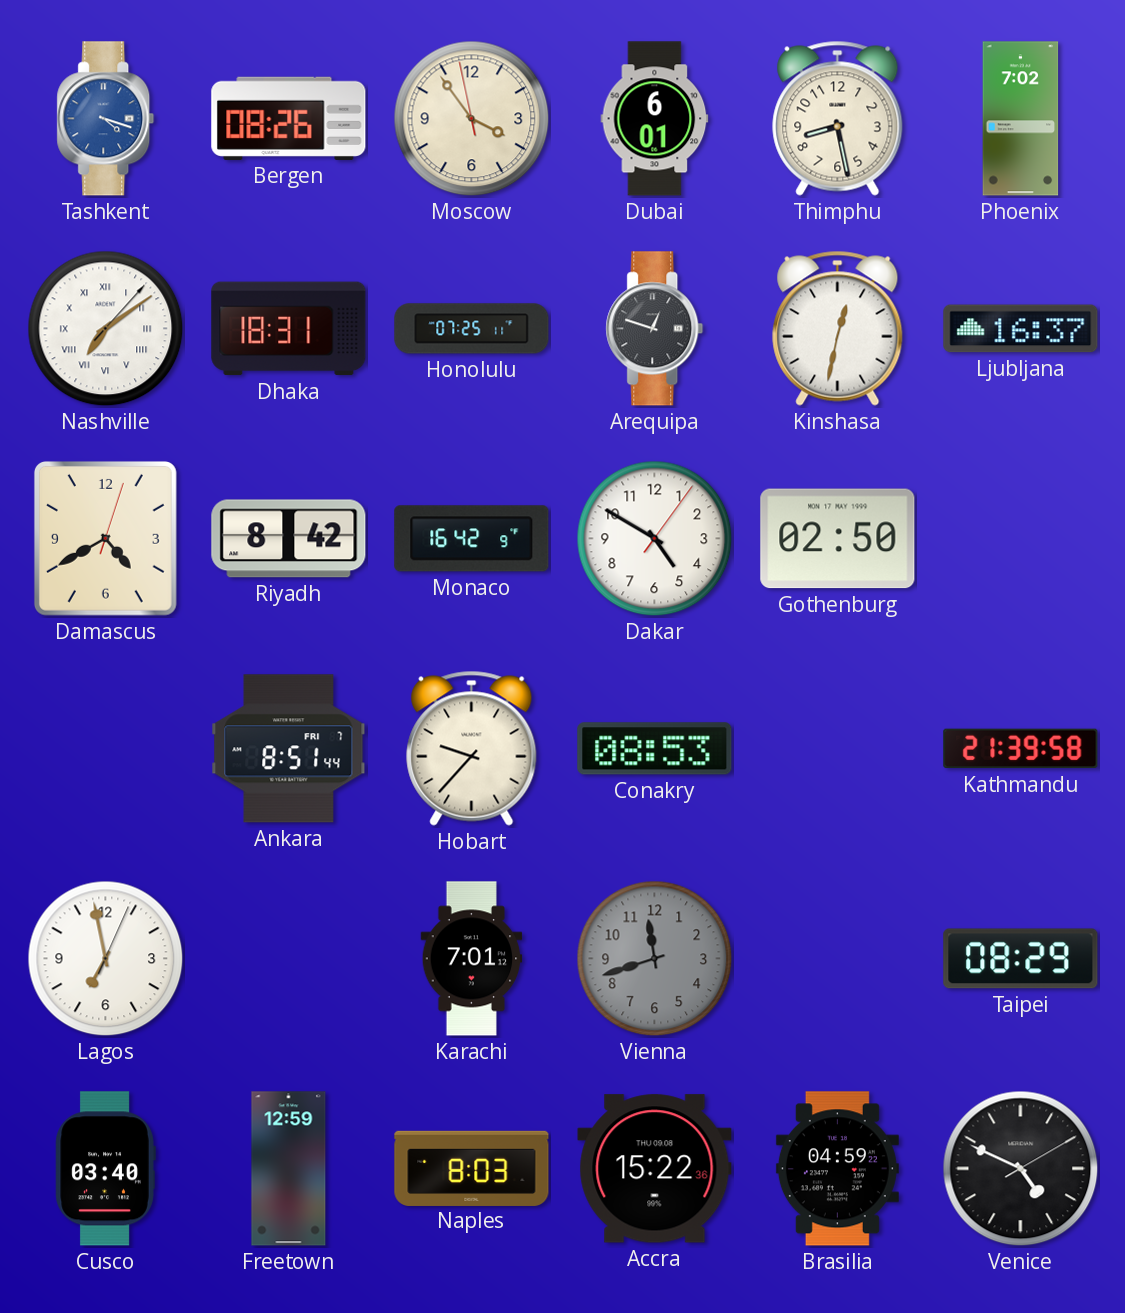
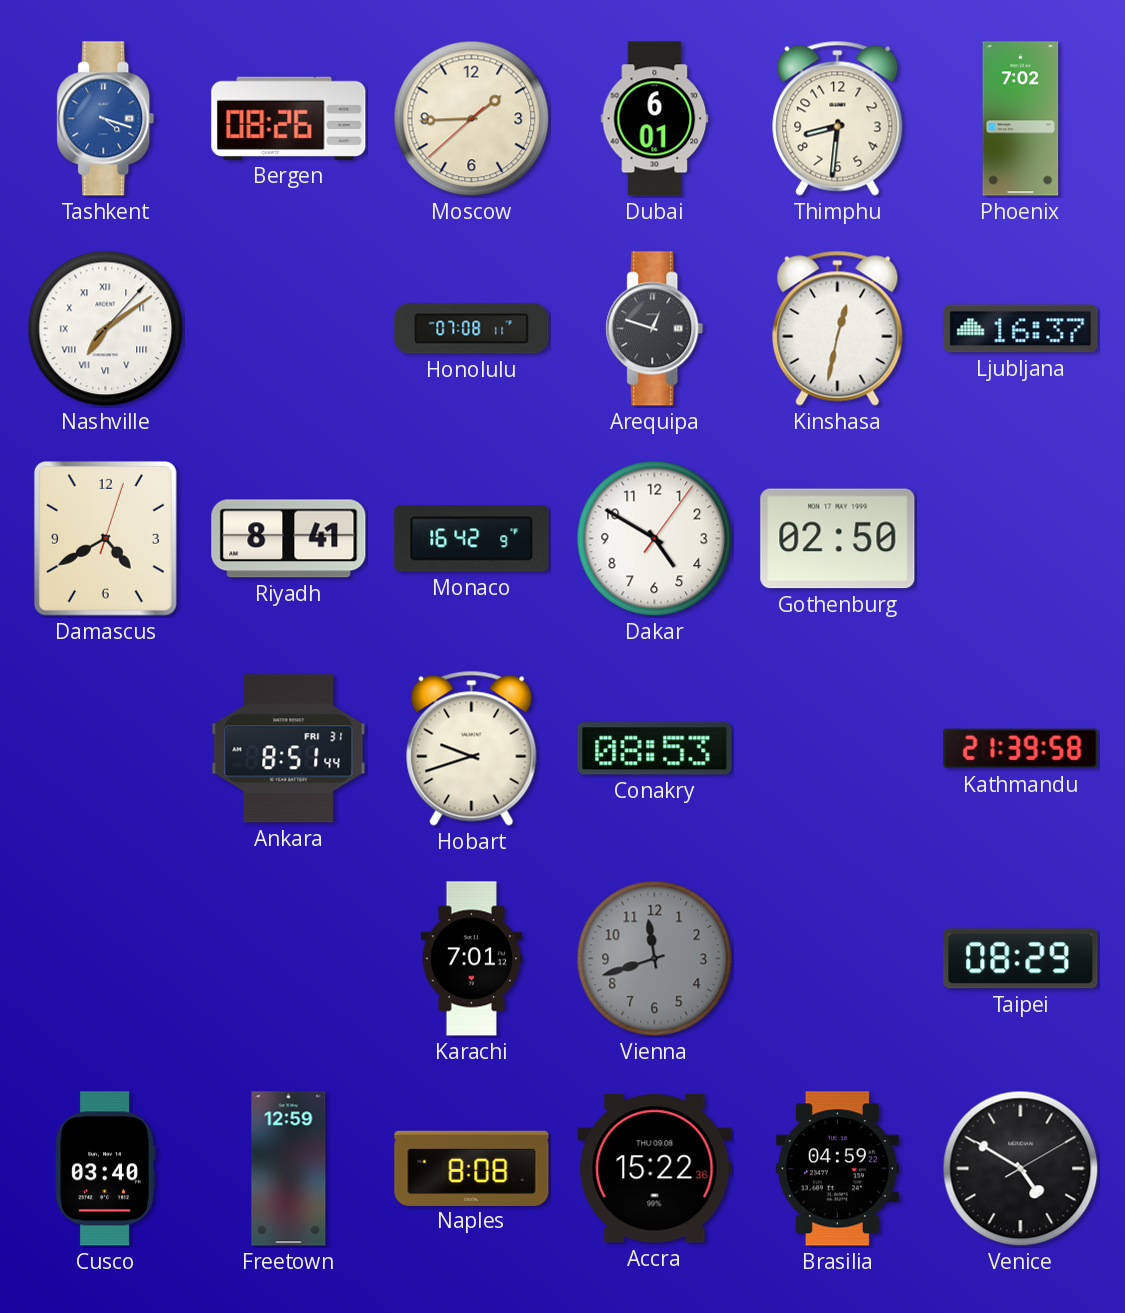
Moscow: 3:53 -> 1:44
Thimphu: 8:28 -> 8:31
Dhaka: 18:31 -> none
Honolulu: 07:25 -> 07:08
Riyadh: 8:42 -> 8:41
Ankara date: FRI 7 -> FRI 31
Hobart: 9:37 -> 9:42
Lagos: 6:58 -> none
Naples: 8:03 -> 8:08
Venice: 4:49 -> 4:50
